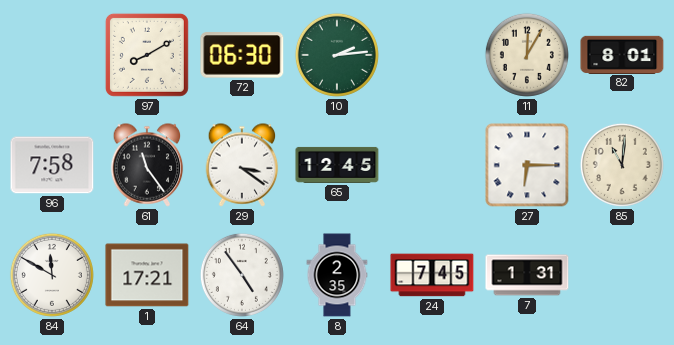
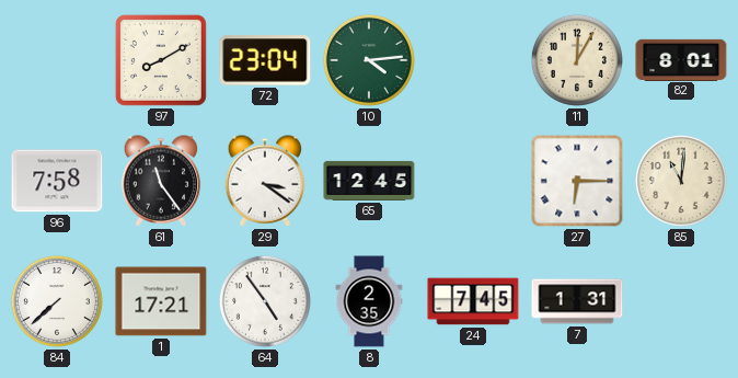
72: 06:30 -> 23:04
10: 2:14 -> 4:14
84: 11:50 -> 7:38
